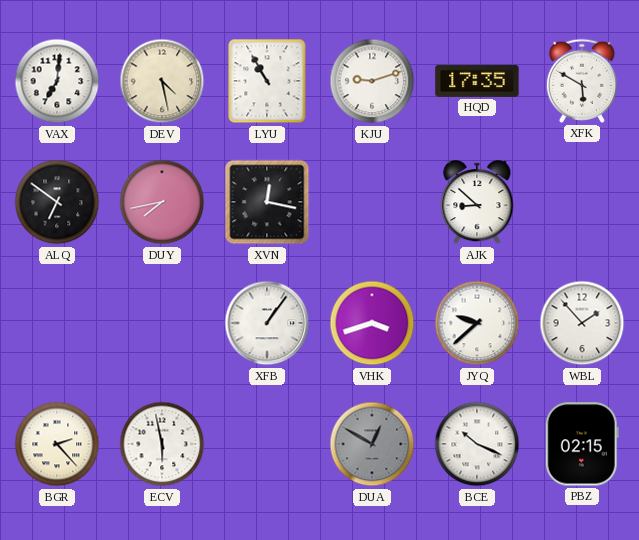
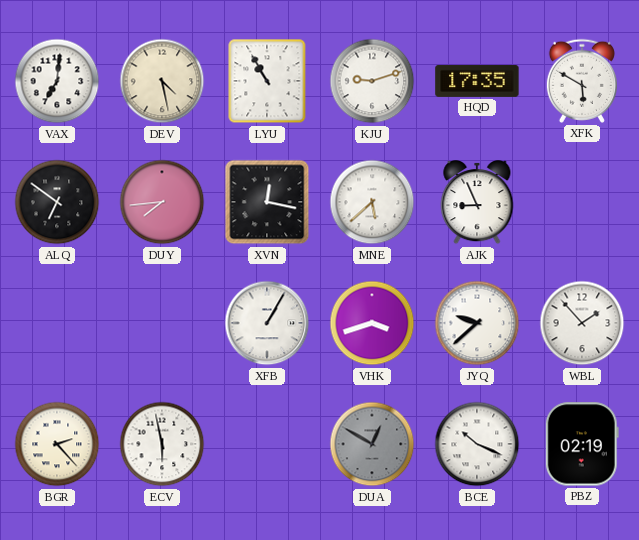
DUY: 7:43 -> 7:44
MNE: none -> 5:38
AJK: 8:52 -> 8:56
XFB: 1:06 -> 1:05
PBZ: 02:15 -> 02:19
